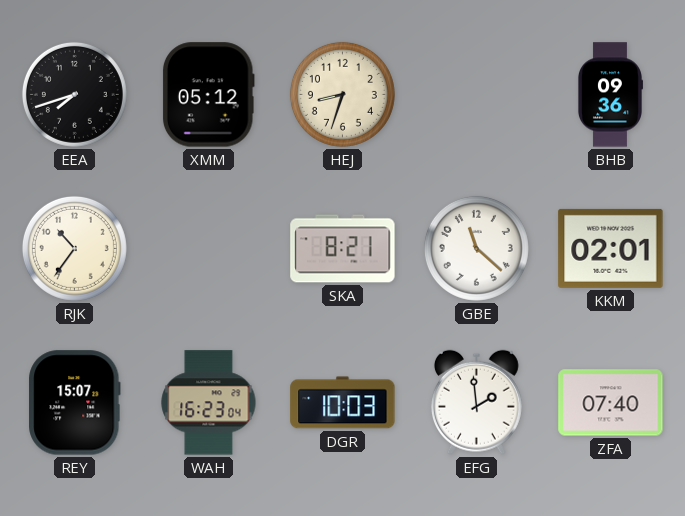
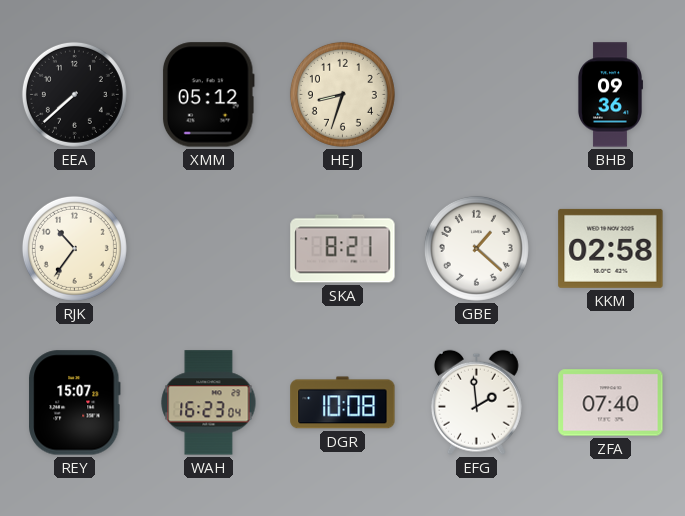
EEA: 7:42 -> 7:38
GBE: 11:22 -> 1:22
KKM: 02:01 -> 02:58
DGR: 10:03 -> 10:08
